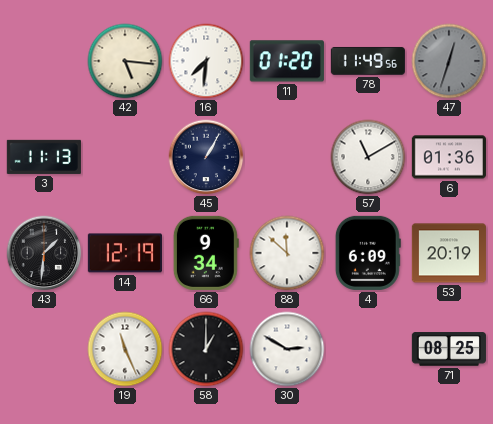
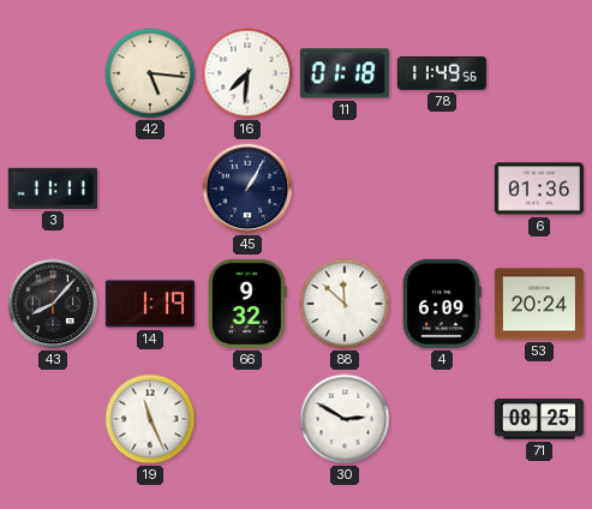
11: 01:20 -> 01:18
47: 12:33 -> none
3: 11:13 -> 11:11
57: 11:10 -> none
43: 1:31 -> 8:07
14: 12:19 -> 1:19
66: 9:34 -> 9:32
53: 20:19 -> 20:24
58: 1:00 -> none
